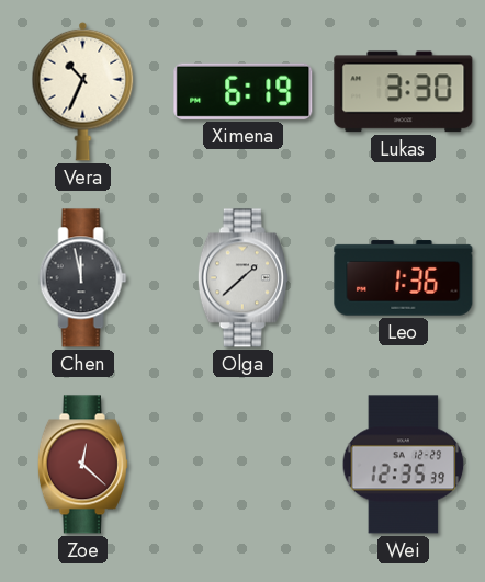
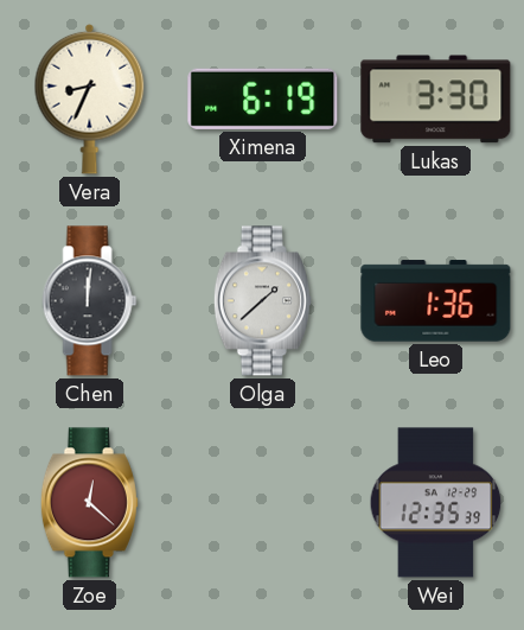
Vera: 10:34 -> 8:34
Chen: 11:58 -> 12:01
